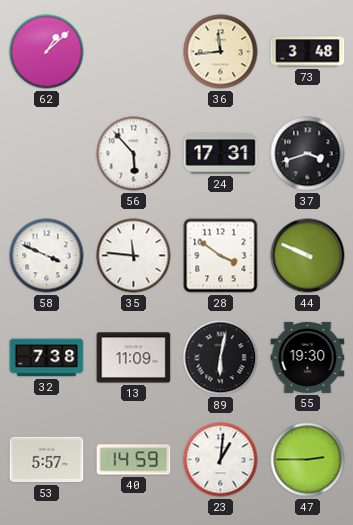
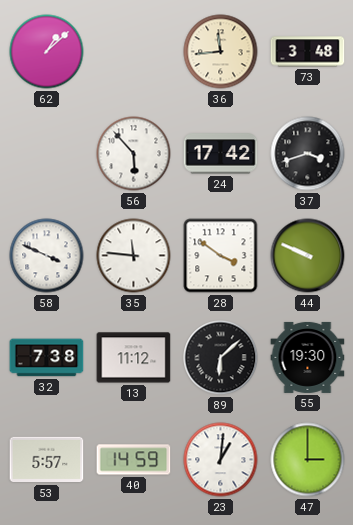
24: 17:31 -> 17:42
13: 11:09 -> 11:12
89: 6:02 -> 6:08
47: 2:45 -> 3:00
